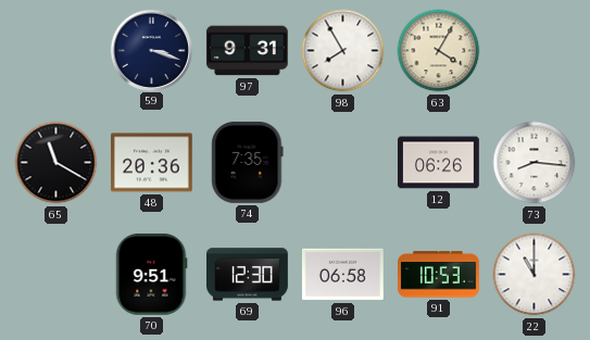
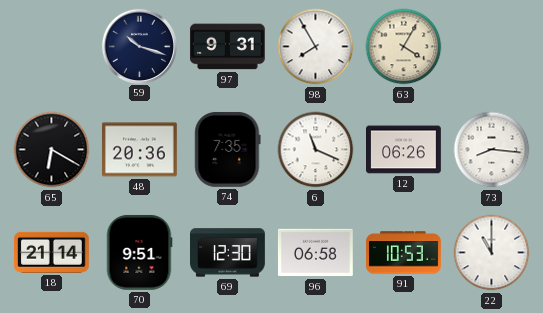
59: 3:18 -> 10:18
65: 11:20 -> 6:20
6: none -> 11:19
18: none -> 21:14
